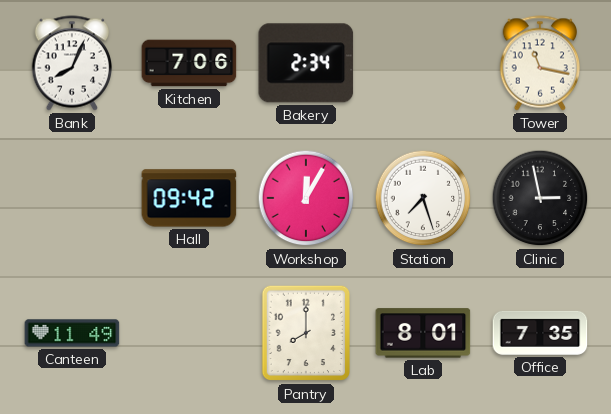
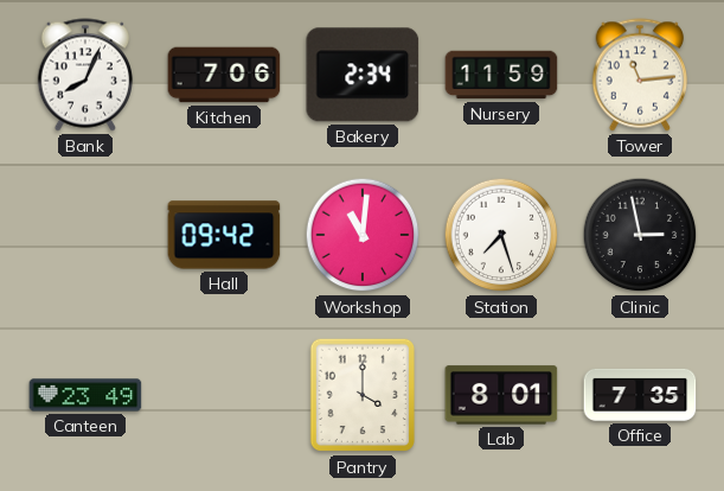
Nursery: none -> 11:59
Tower: 11:17 -> 11:14
Workshop: 12:05 -> 11:01
Canteen: 11:49 -> 23:49
Pantry: 8:00 -> 4:00
